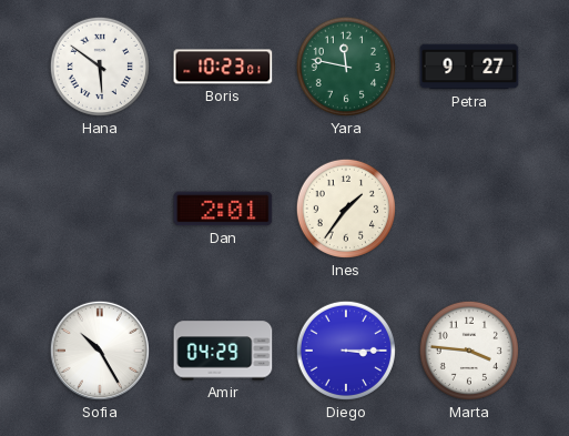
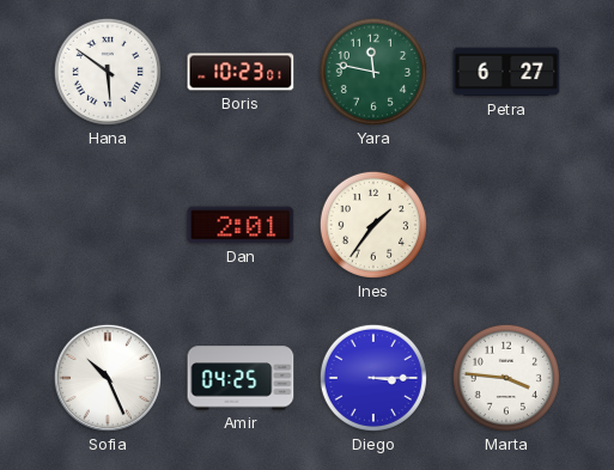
Petra: 9:27 -> 6:27
Sofia: 10:25 -> 10:26
Amir: 04:29 -> 04:25
